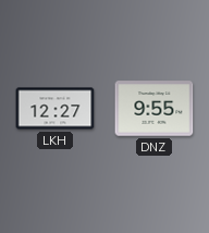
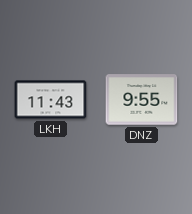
LKH: 12:27 -> 11:43
